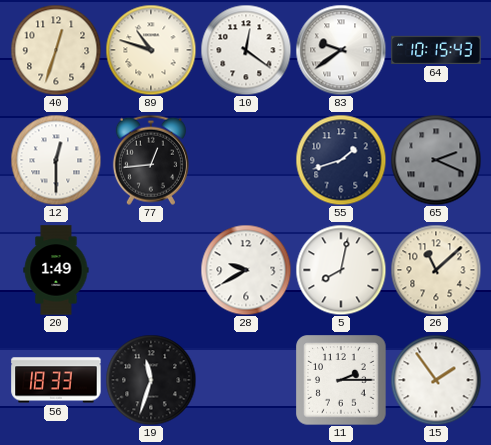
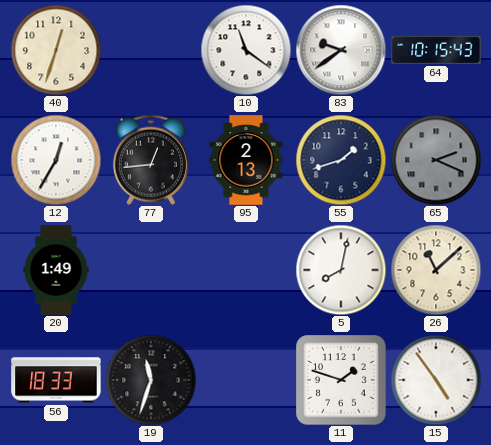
89: 10:48 -> none
10: 12:21 -> 11:21
12: 12:30 -> 12:35
95: none -> 2:13
28: 9:40 -> none
11: 2:15 -> 1:48
15: 1:54 -> 4:54
